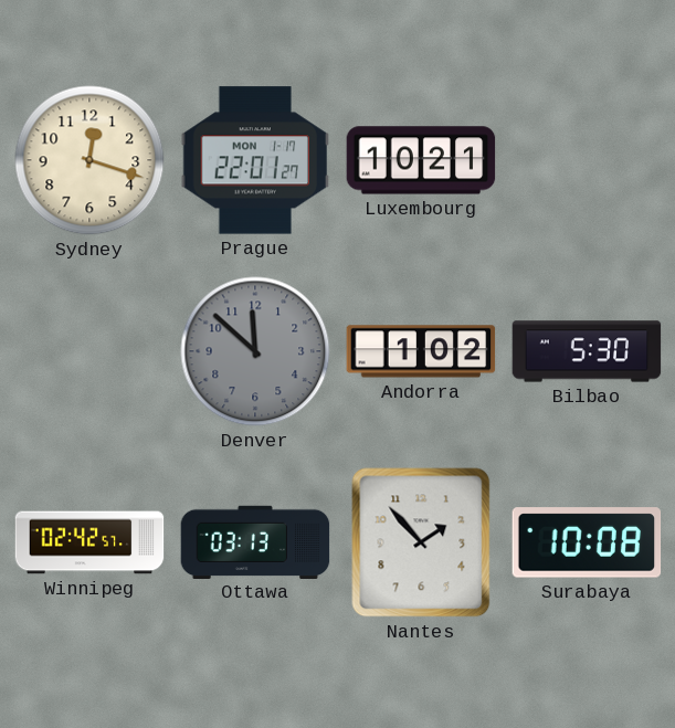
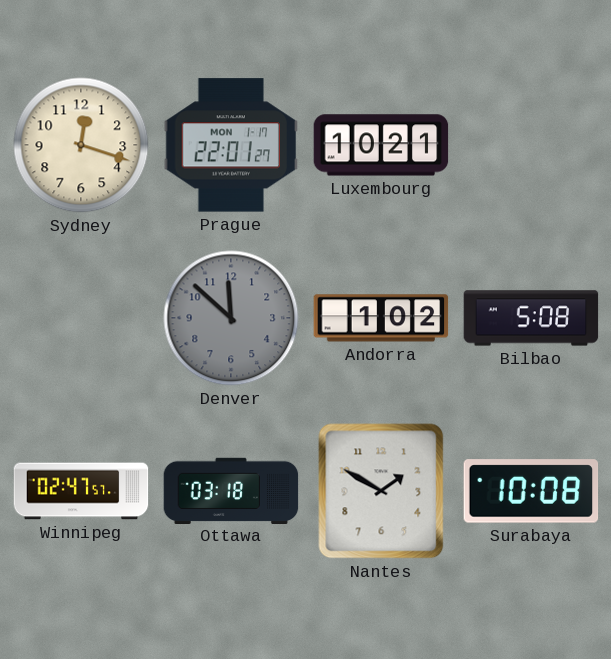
Bilbao: 5:30 -> 5:08
Winnipeg: 02:42 -> 02:47
Ottawa: 03:13 -> 03:18
Nantes: 1:53 -> 1:50
